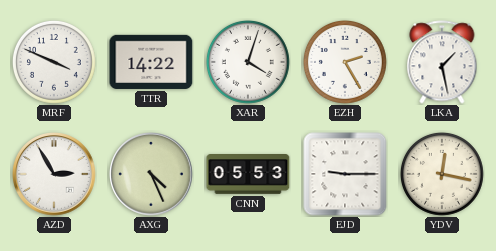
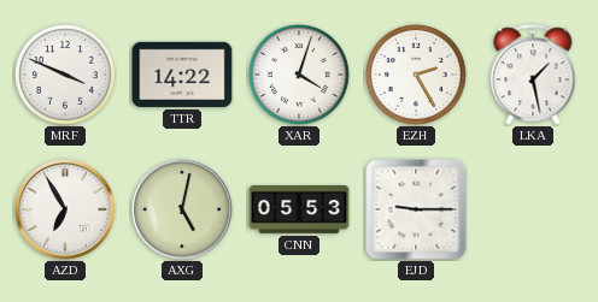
AZD: 2:55 -> 6:55
AXG: 4:26 -> 5:02
YDV: 12:17 -> none
